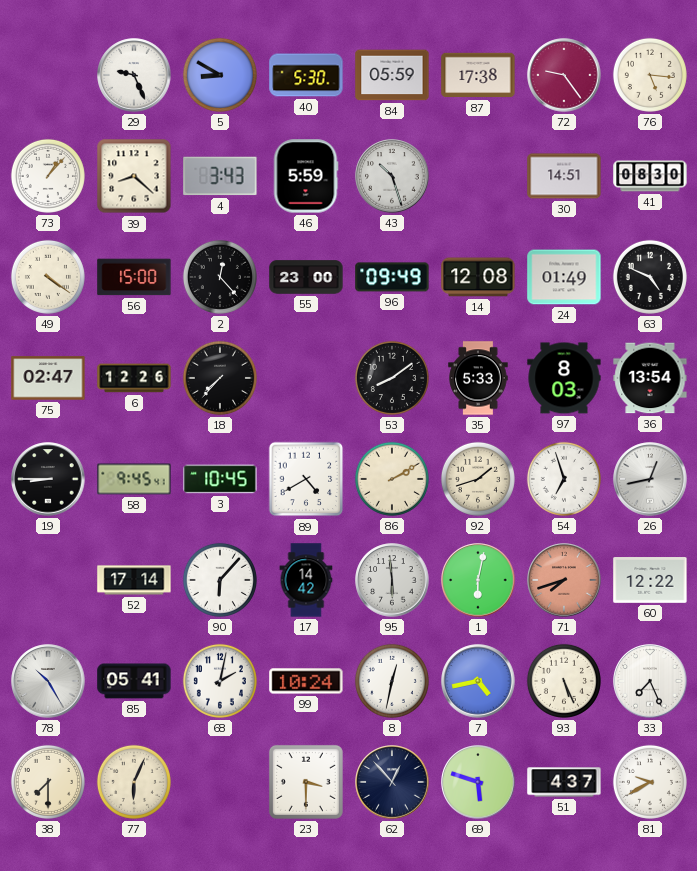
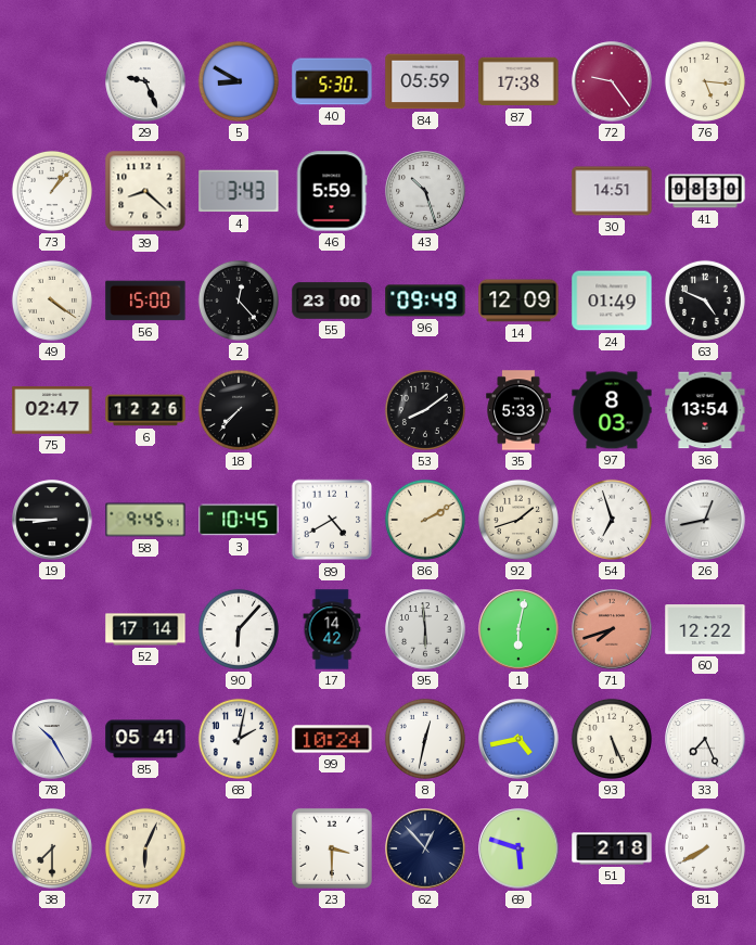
14: 12:08 -> 12:09
51: 4:37 -> 2:18
81: 9:40 -> 7:40
